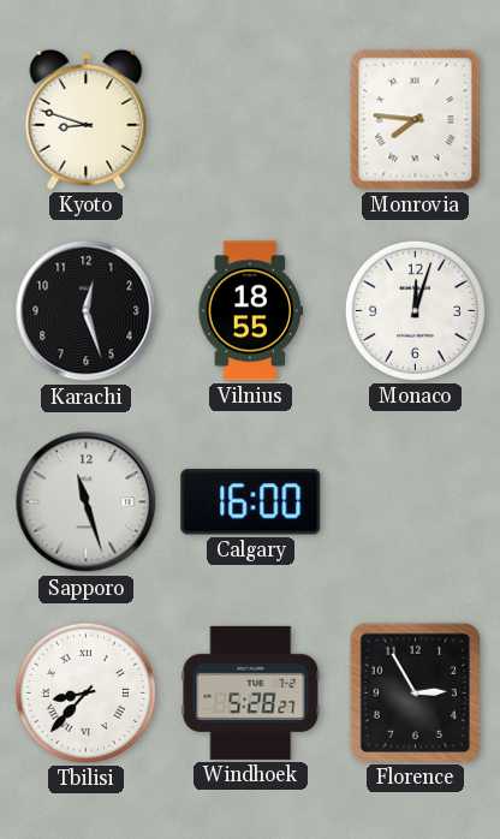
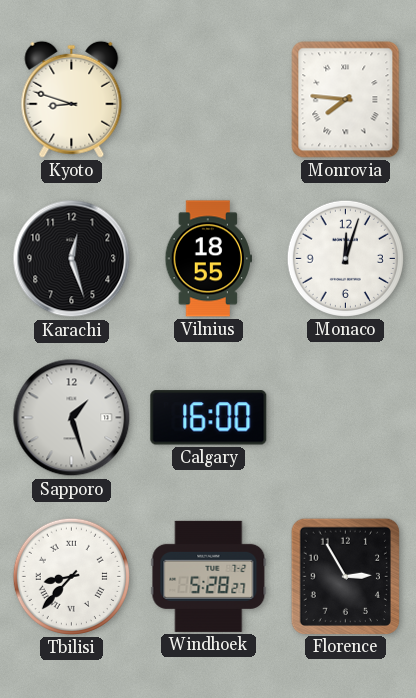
Sapporo: 11:27 -> 1:27
